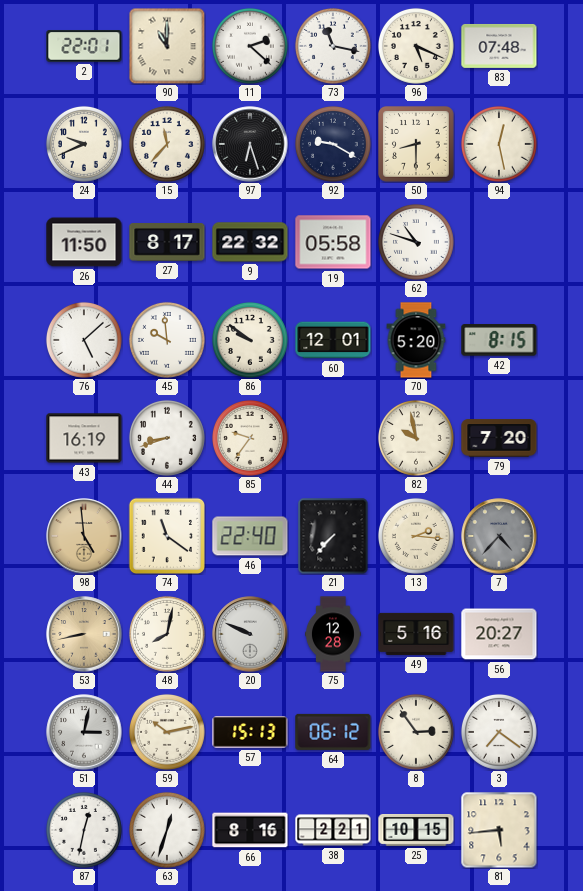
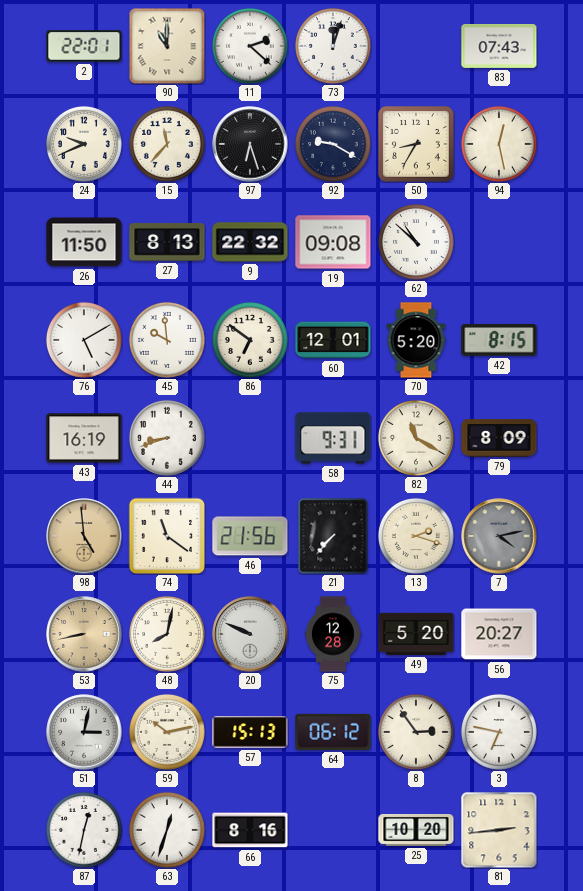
73: 11:17 -> 12:03
96: 5:19 -> none
83: 07:48 -> 07:43
50: 8:30 -> 8:35
27: 8:17 -> 8:13
19: 05:58 -> 09:08
62: 10:48 -> 10:52
76: 5:08 -> 5:10
86: 9:51 -> 6:51
85: 9:36 -> none
58: none -> 9:31
82: 9:58 -> 11:20
79: 7:20 -> 8:09
46: 22:40 -> 21:56
13: 2:16 -> 2:18
7: 4:37 -> 4:13
49: 5:16 -> 5:20
3: 7:21 -> 6:47
38: 2:21 -> none
25: 10:15 -> 10:20
81: 5:44 -> 2:44
